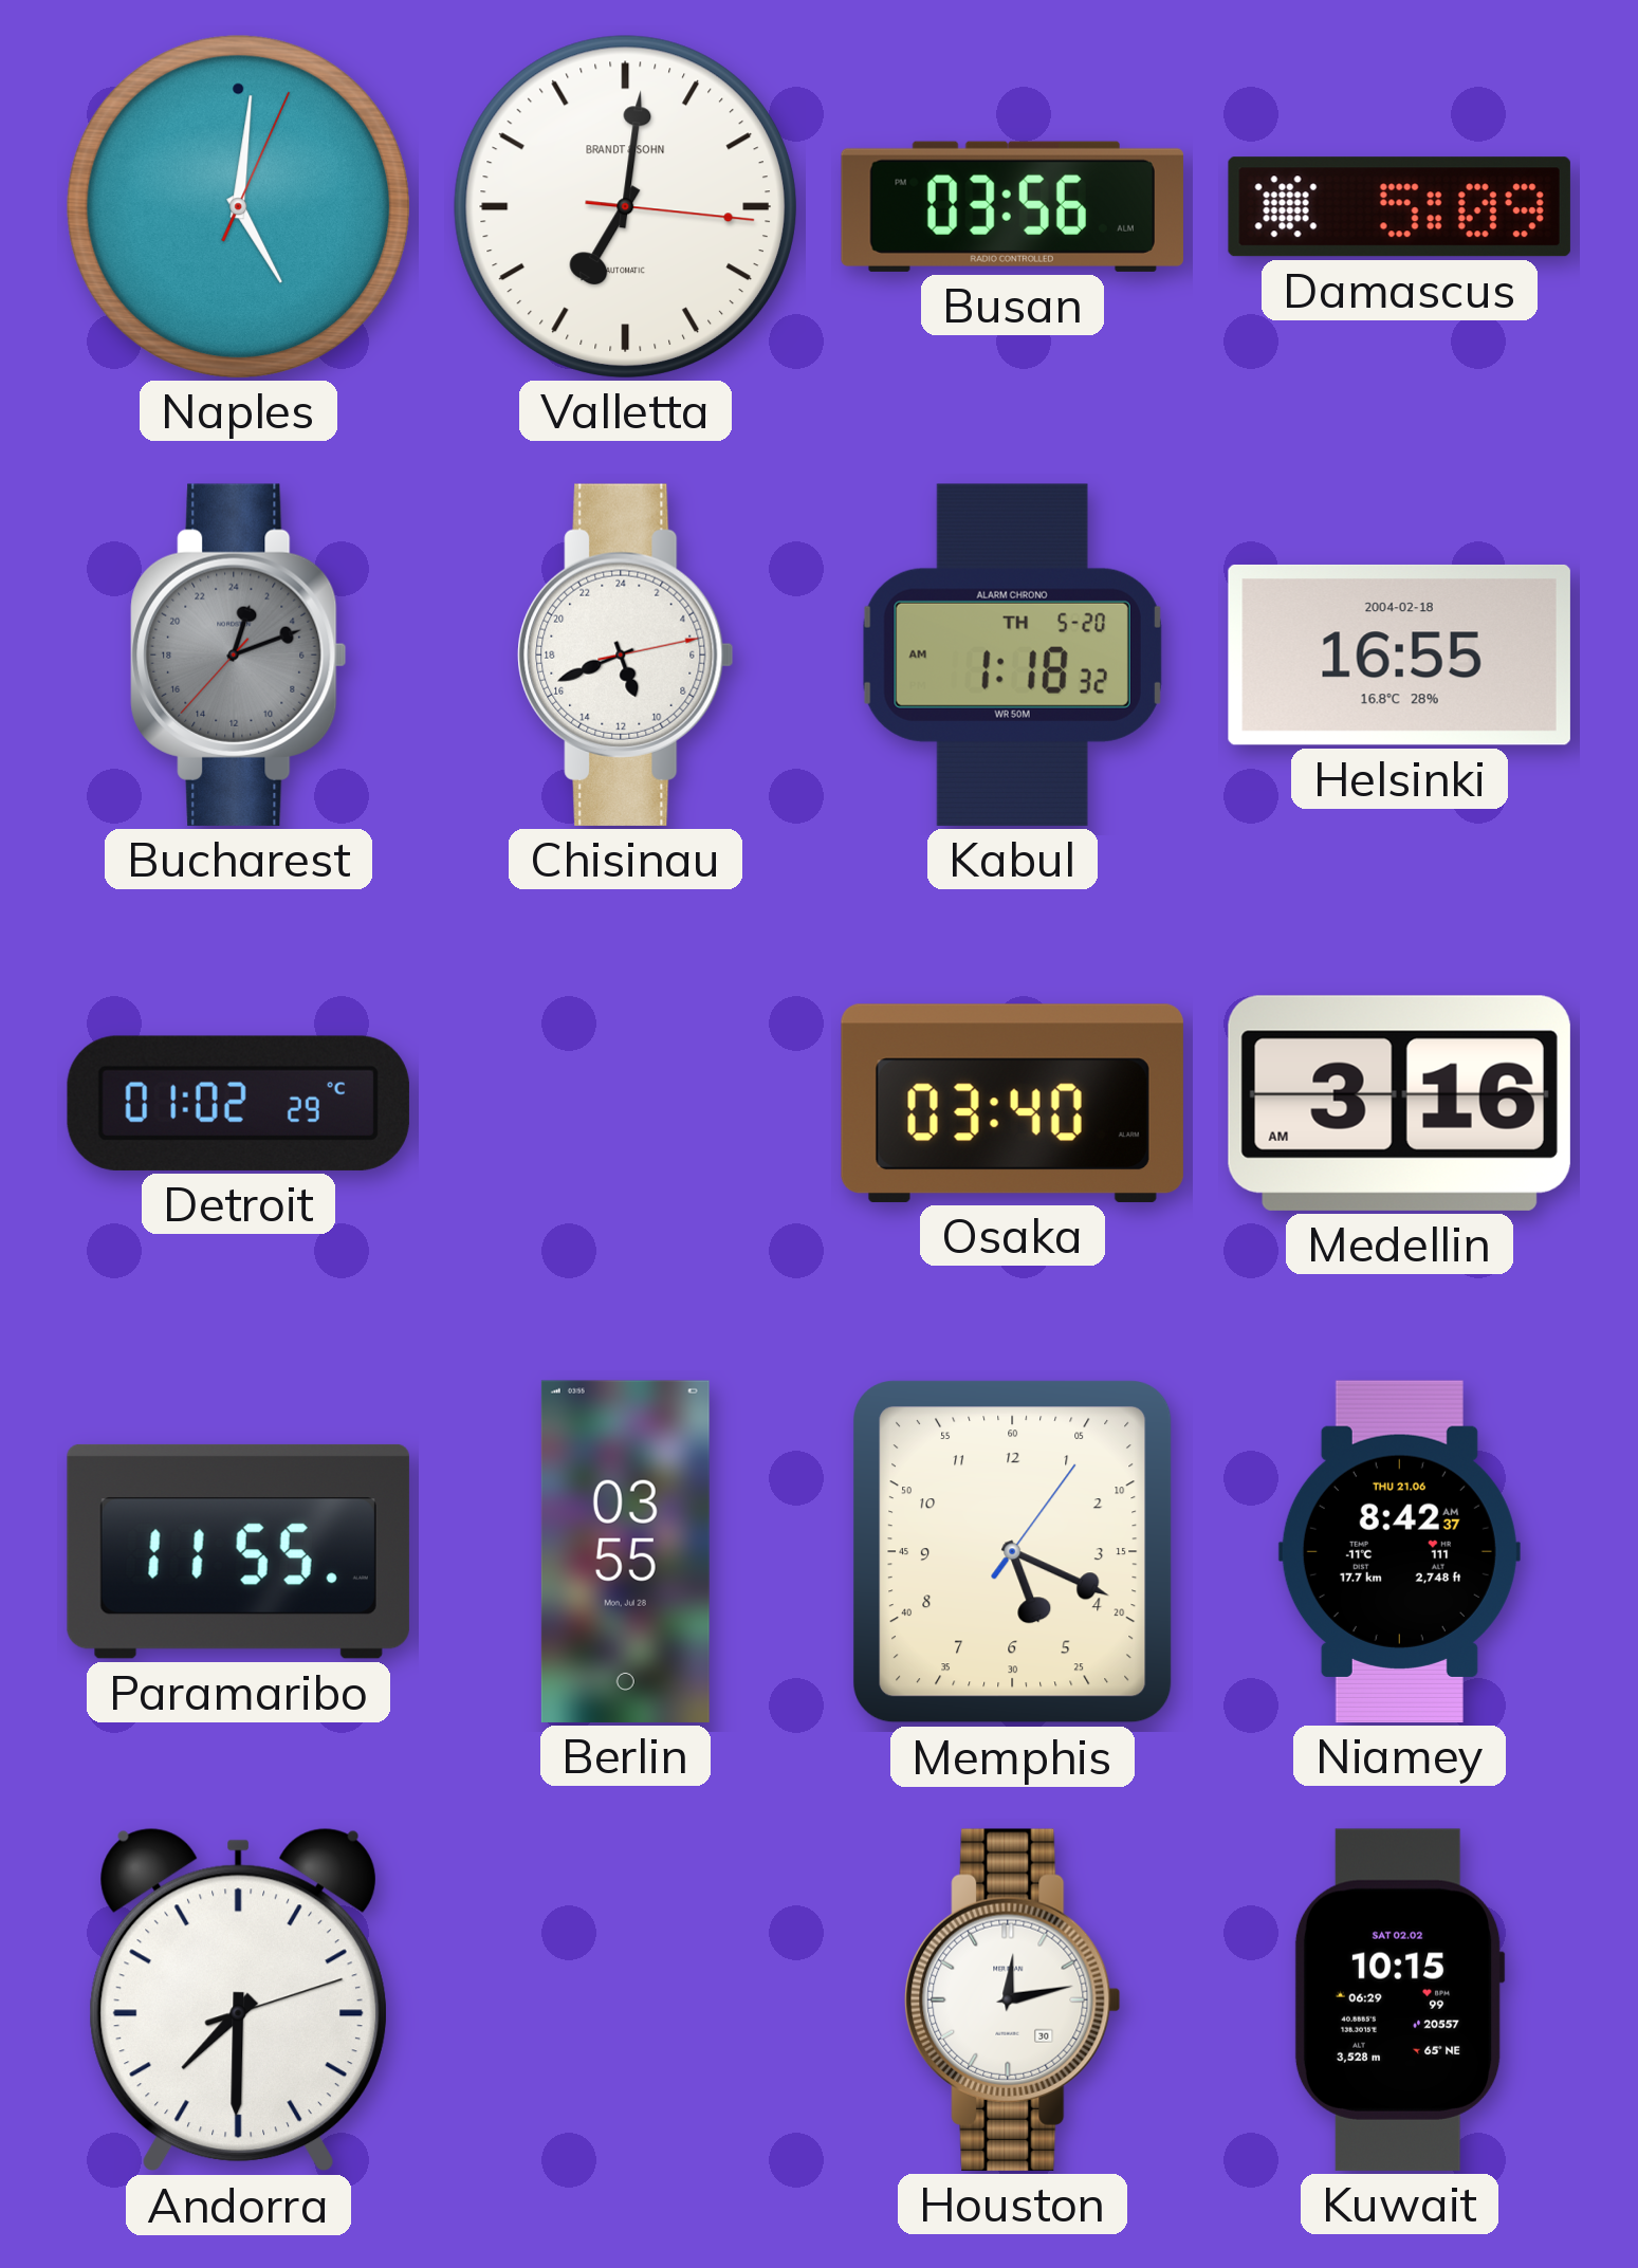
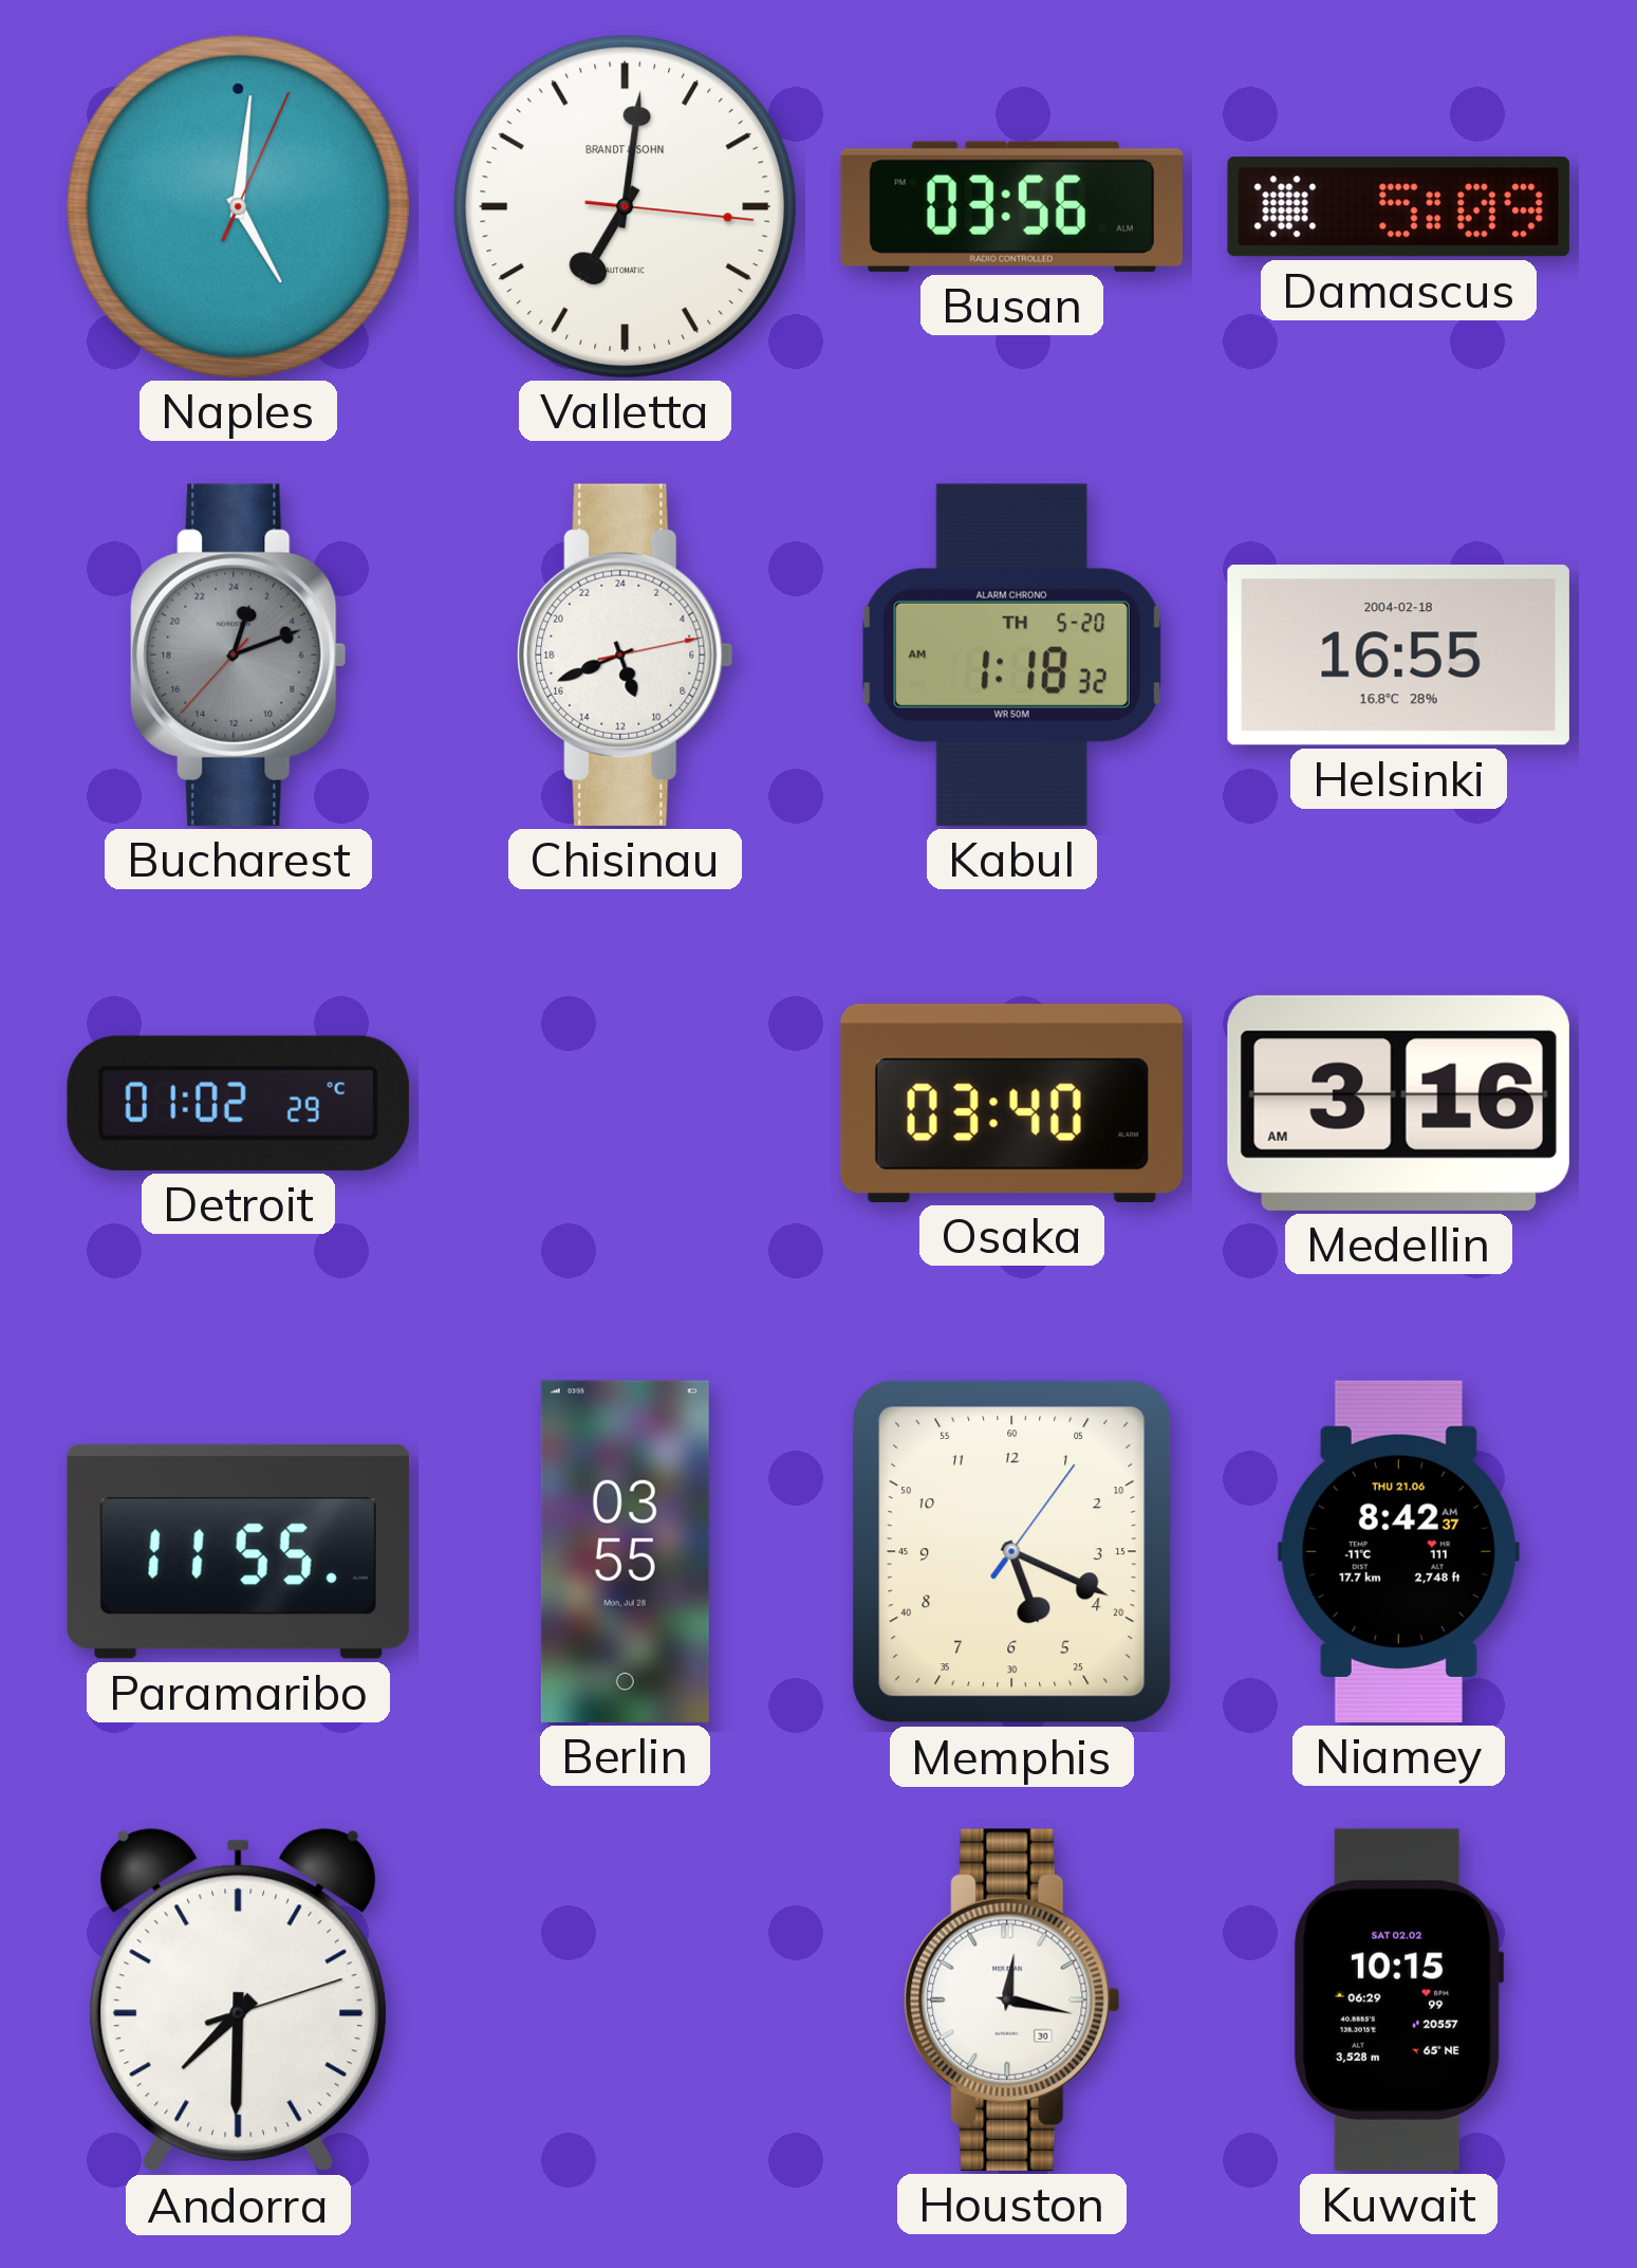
Houston: 12:13 -> 12:17
